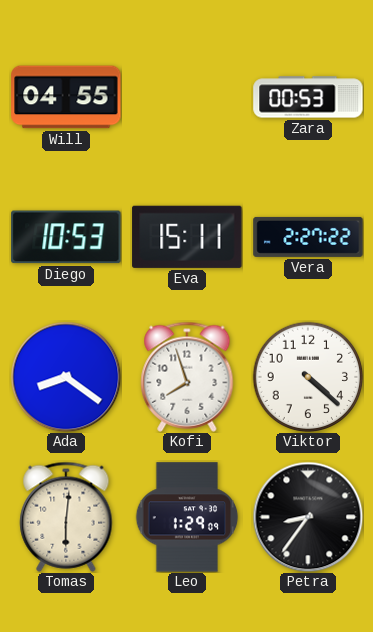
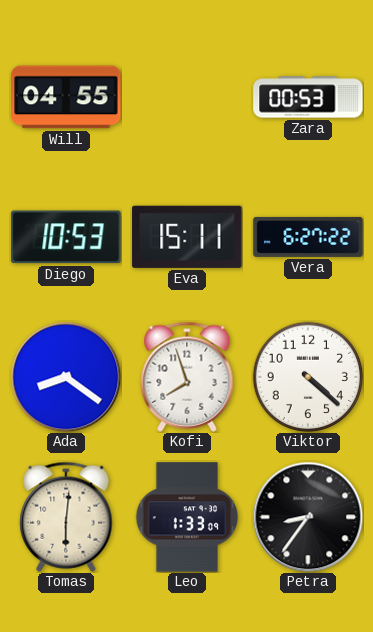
Vera: 2:27 -> 6:27
Leo: 1:29 -> 1:33
